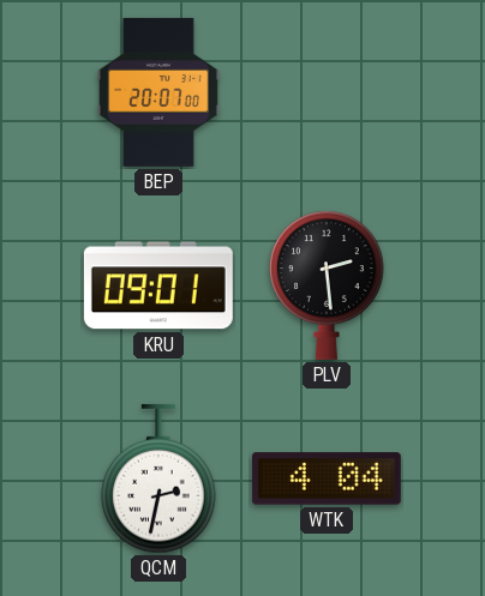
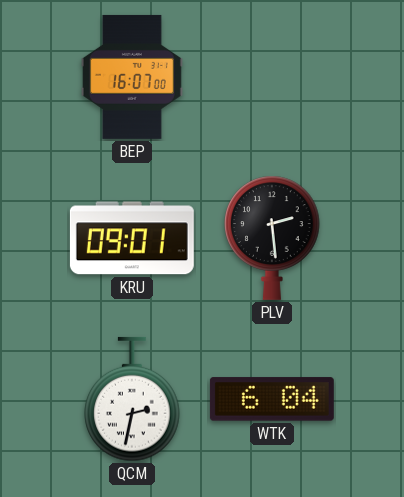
BEP: 20:07 -> 16:07
WTK: 4:04 -> 6:04
